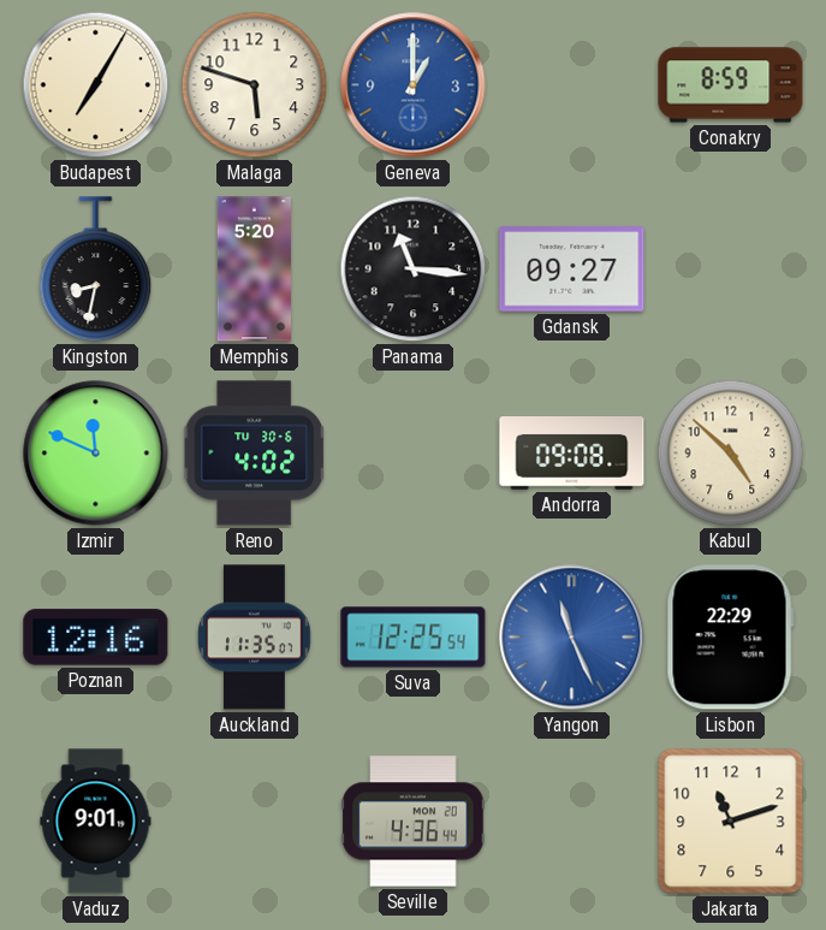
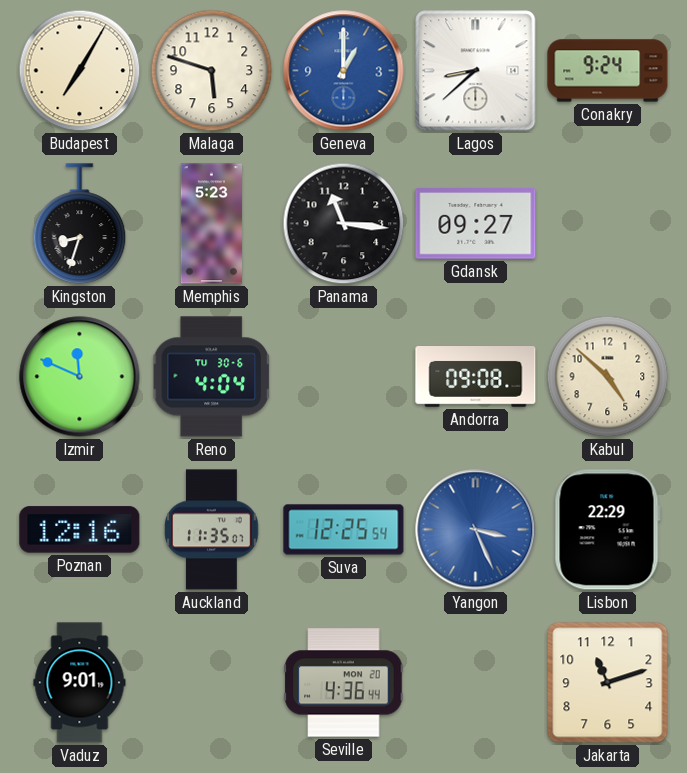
Lagos: none -> 8:38
Conakry: 8:59 -> 9:24
Kingston: 8:32 -> 8:33
Memphis: 5:20 -> 5:23
Reno: 4:02 -> 4:04
Yangon: 11:26 -> 3:26
